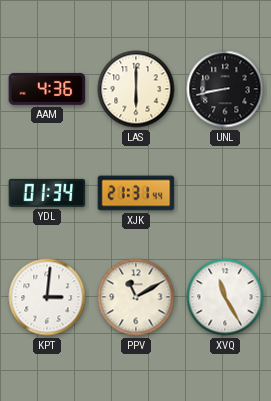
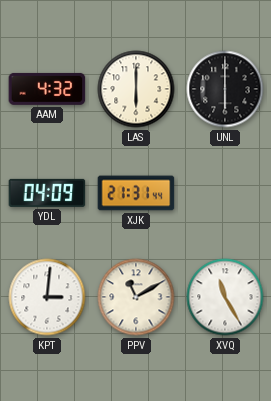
AAM: 4:36 -> 4:32
UNL: 8:43 -> 6:00
YDL: 01:34 -> 04:09
